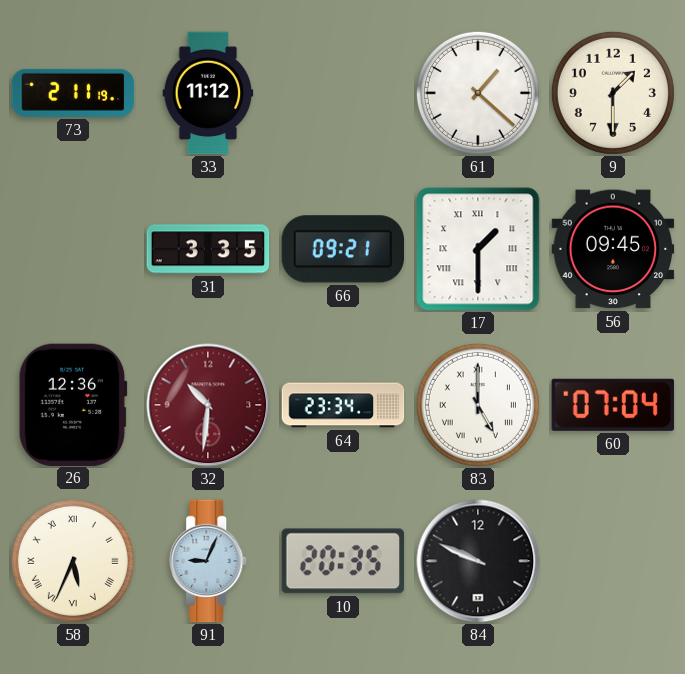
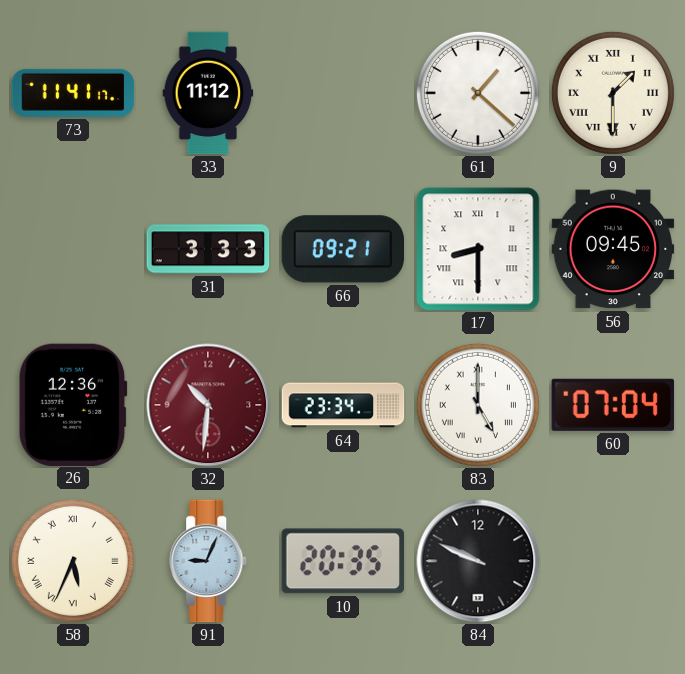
73: 2:11 -> 11:41
9 numerals: Arabic -> Roman
31: 3:35 -> 3:33
17: 1:30 -> 8:30
